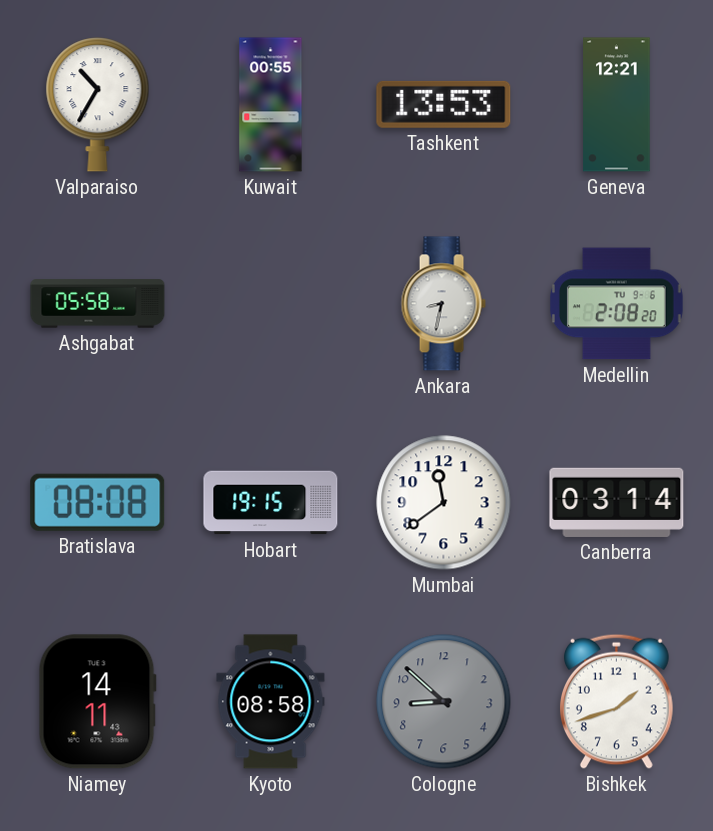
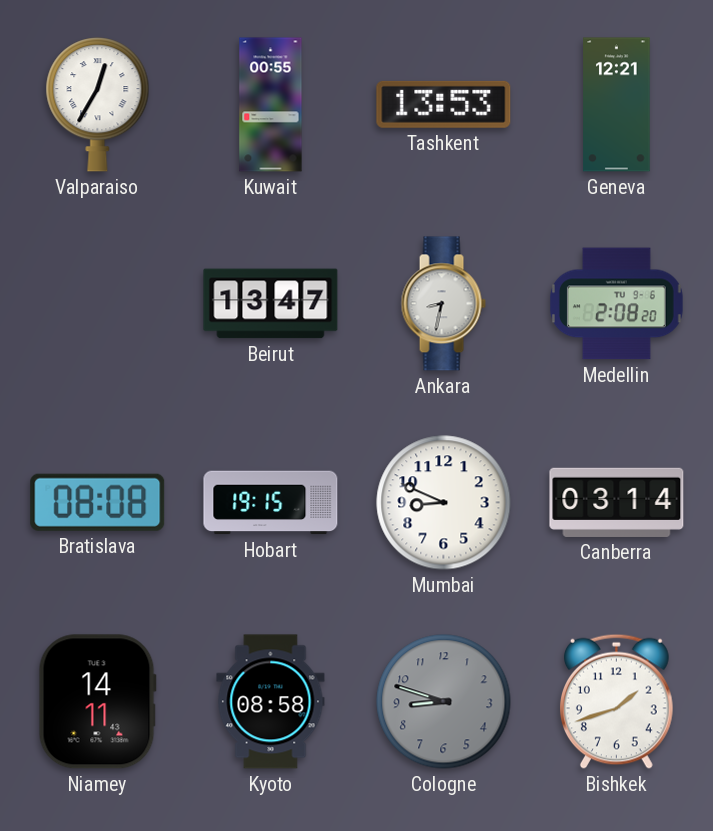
Valparaiso: 10:35 -> 12:35
Ashgabat: 05:58 -> none
Beirut: none -> 13:47
Mumbai: 11:39 -> 8:49
Cologne: 8:52 -> 8:48
